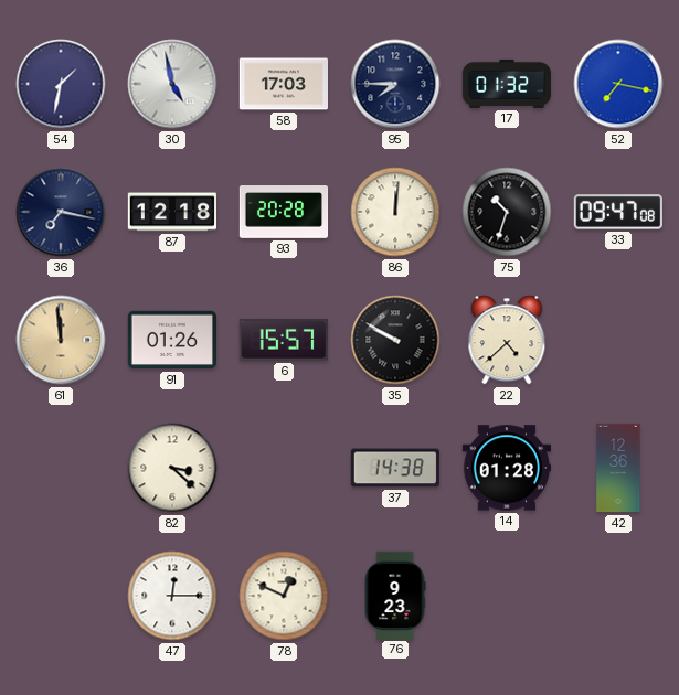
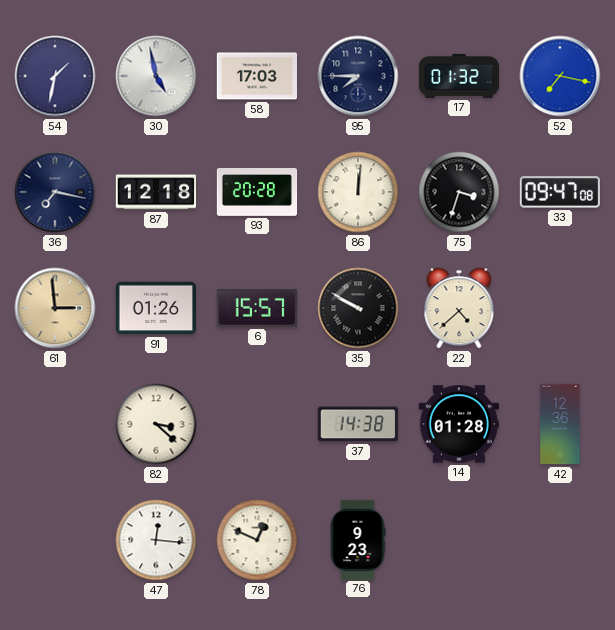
75: 10:33 -> 3:33
61: 11:59 -> 2:59
47: 12:15 -> 12:16
